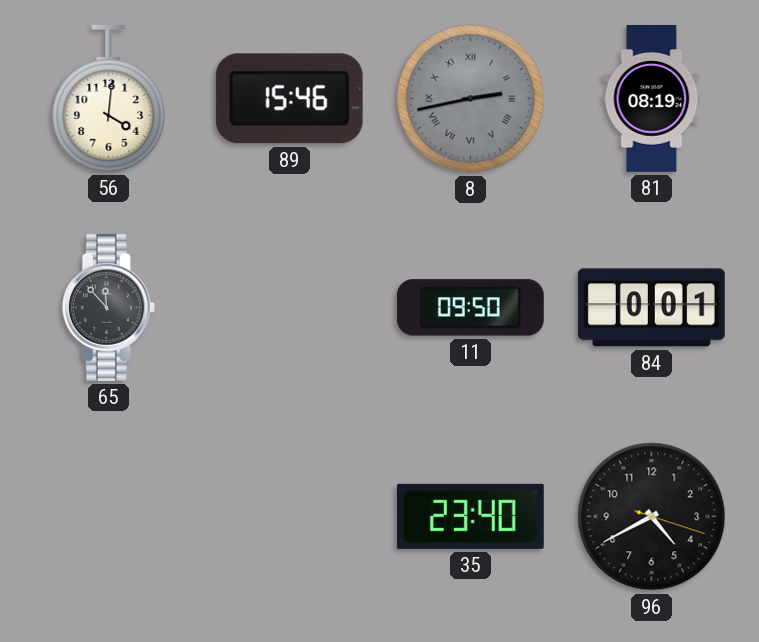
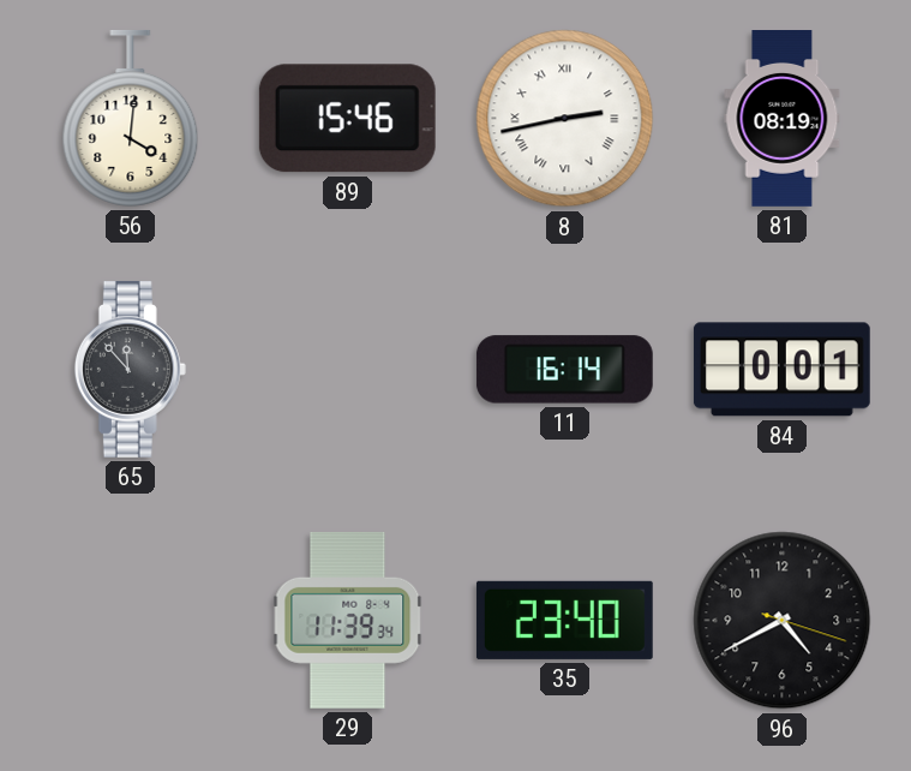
8 dial: grey -> white
11: 09:50 -> 16:14
29: none -> 11:39
